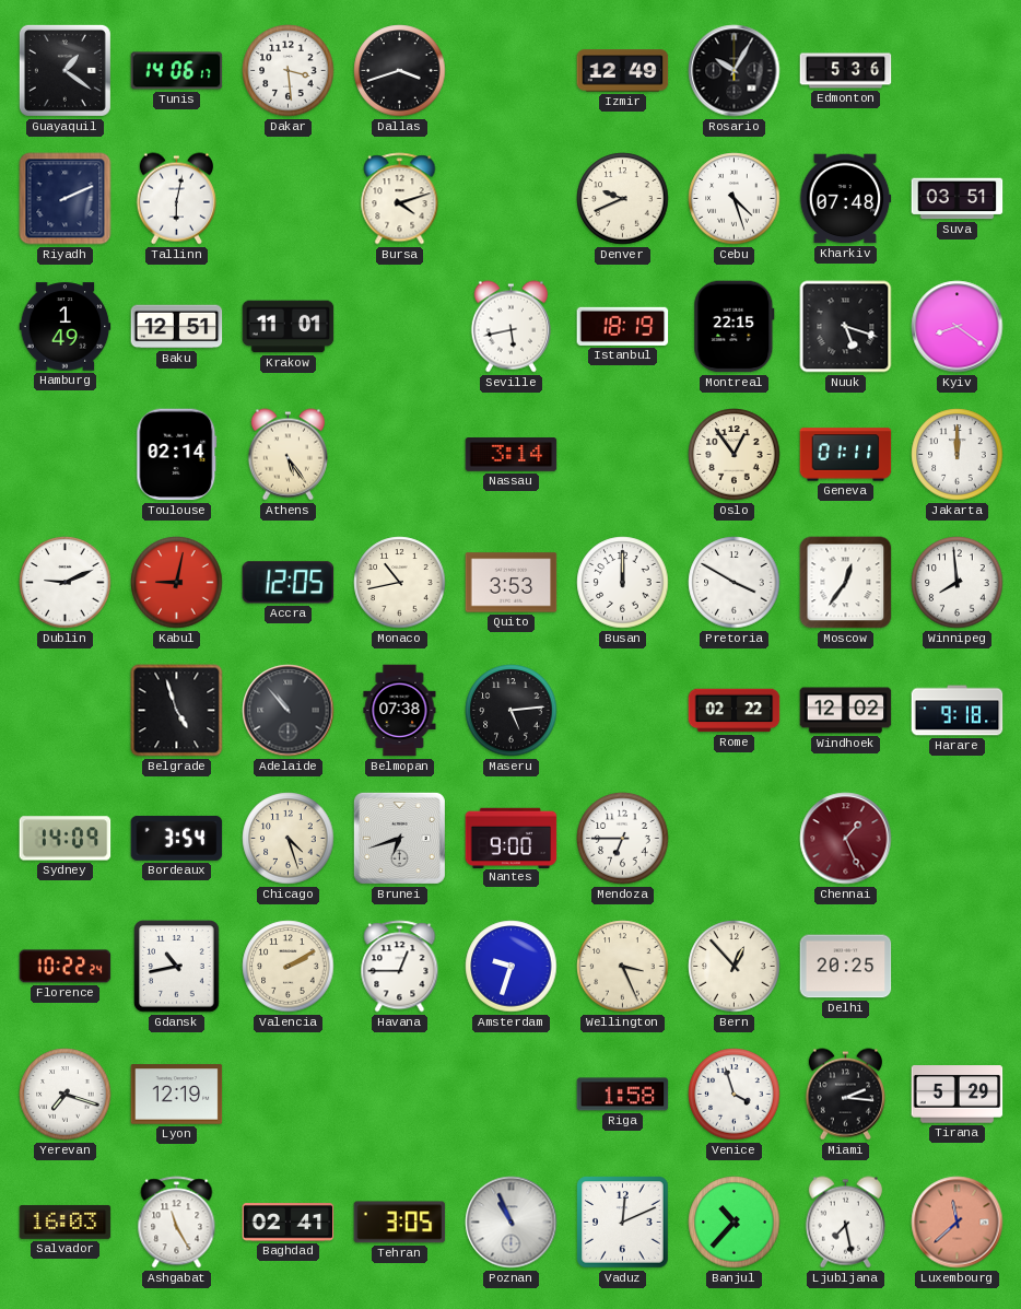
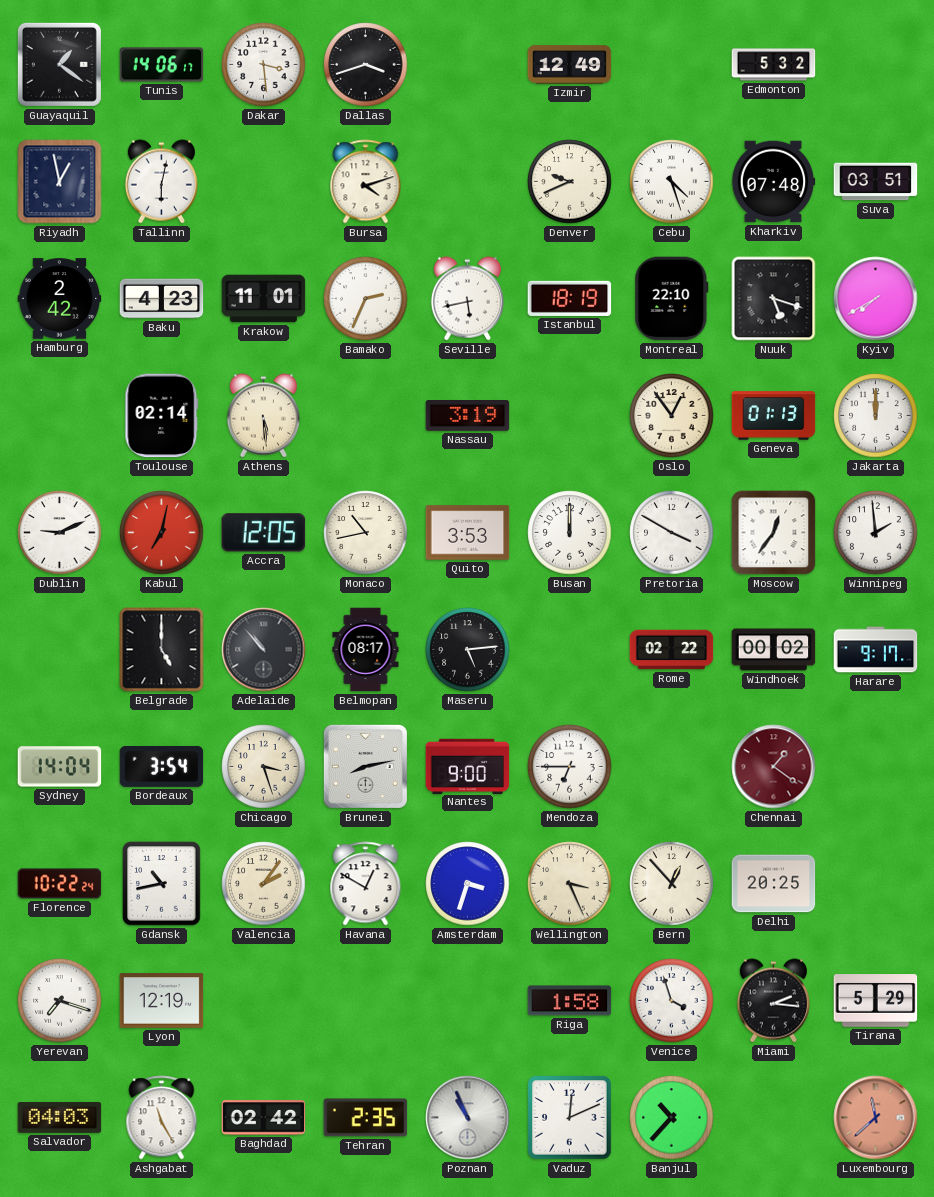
Rosario: 10:05 -> none
Edmonton: 5:36 -> 5:32
Riyadh: 2:11 -> 12:58
Hamburg: 1:49 -> 2:42
Baku: 12:51 -> 4:23
Bamako: none -> 2:34
Montreal: 22:15 -> 22:10
Kyiv: 8:21 -> 7:40
Athens: 5:24 -> 5:29
Nassau: 3:14 -> 3:19
Geneva: 01:11 -> 01:13
Kabul: 9:02 -> 7:02
Winnipeg: 7:59 -> 1:59
Belgrade: 4:57 -> 5:00
Belmopan: 07:38 -> 08:17
Windhoek: 12:02 -> 00:02
Harare: 9:18 -> 9:17
Sydney: 14:09 -> 14:04
Chicago: 4:27 -> 3:27
Brunei: 6:42 -> 8:13
Chennai: 1:26 -> 1:21
Valencia: 2:10 -> 2:06
Havana: 12:45 -> 12:50
Amsterdam: 9:33 -> 3:33
Salvador: 16:03 -> 04:03
Baghdad: 02:41 -> 02:42
Tehran: 3:05 -> 2:35
Ljubljana: 7:28 -> none
